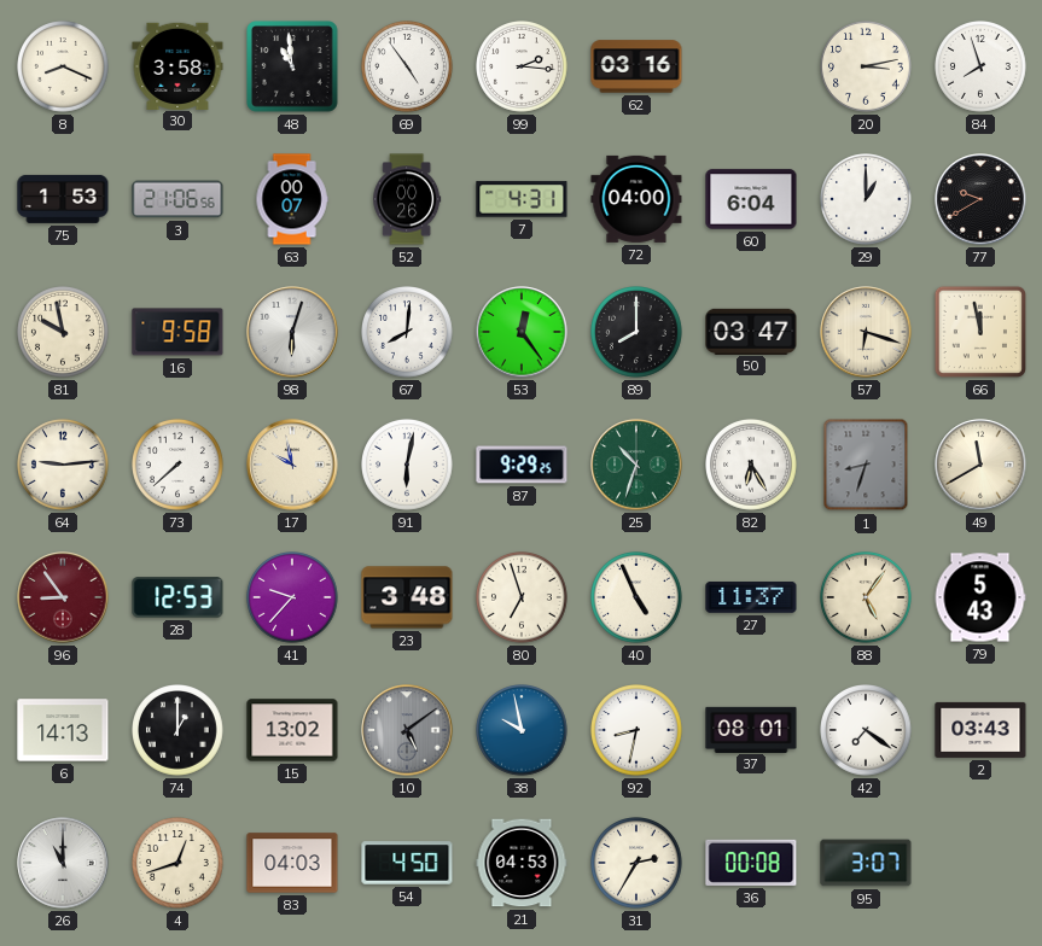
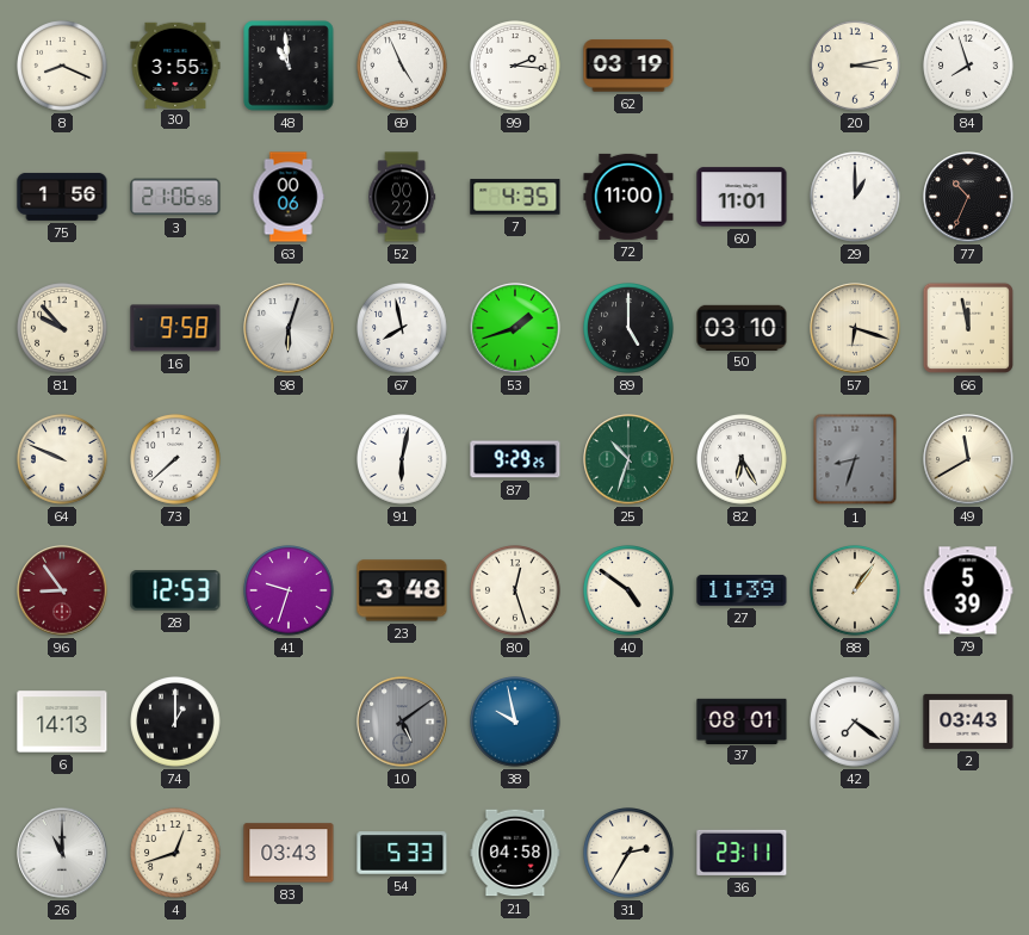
30: 3:58 -> 3:55
69: 4:54 -> 4:56
62: 03:16 -> 03:19
75: 1:53 -> 1:56
63: 00:07 -> 00:06
52: 00:26 -> 00:22
7: 4:31 -> 4:35
72: 04:00 -> 11:00
60: 6:04 -> 11:01
77: 9:40 -> 10:34
81: 9:58 -> 9:53
67: 8:01 -> 7:58
53: 12:24 -> 1:42
89: 8:00 -> 5:00
50: 03:47 -> 03:10
64: 9:14 -> 9:49
17: 9:58 -> none
41: 9:37 -> 9:33
80: 6:57 -> 12:27
40: 4:56 -> 4:51
27: 11:37 -> 11:39
88: 5:06 -> 1:06
79: 5:43 -> 5:39
15: 13:02 -> none
92: 8:32 -> none
83: 04:03 -> 03:43
54: 4:50 -> 5:33
21: 04:53 -> 04:58
36: 00:08 -> 23:11
95: 3:07 -> none
